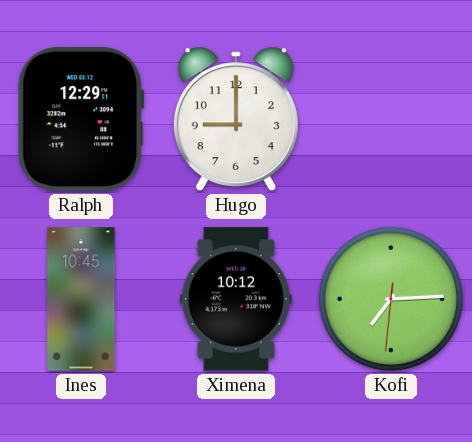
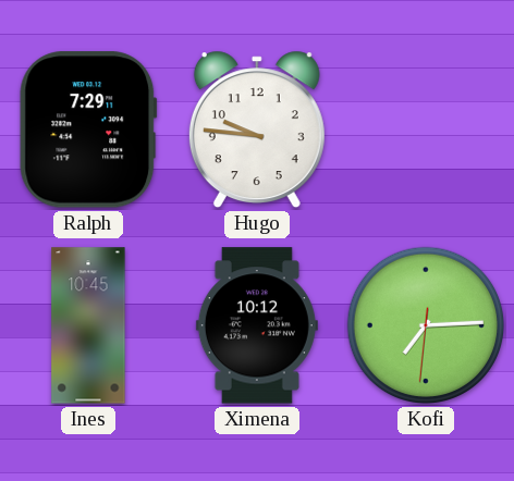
Ralph: 12:29 -> 7:29
Hugo: 9:00 -> 9:46
